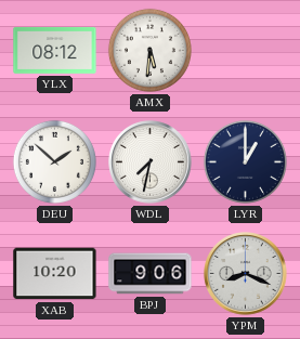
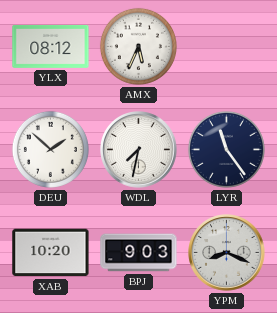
AMX: 5:31 -> 5:34
LYR: 1:00 -> 11:24
BPJ: 9:06 -> 9:03
